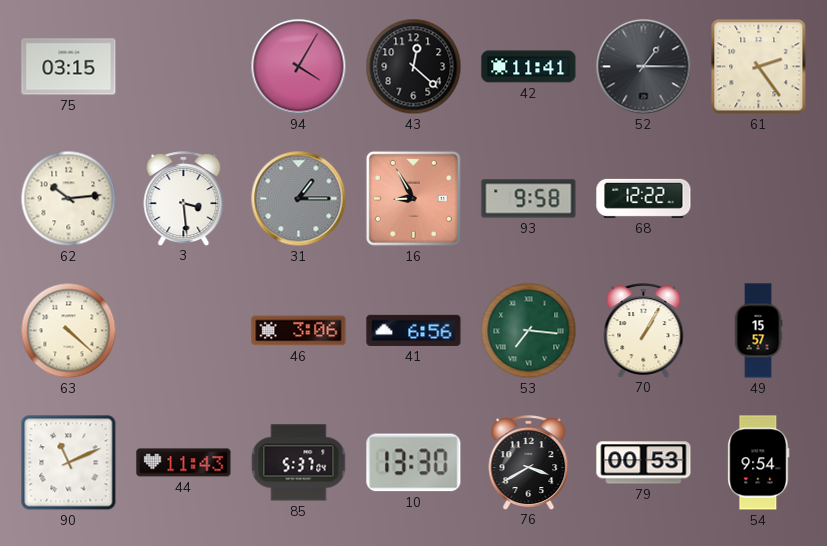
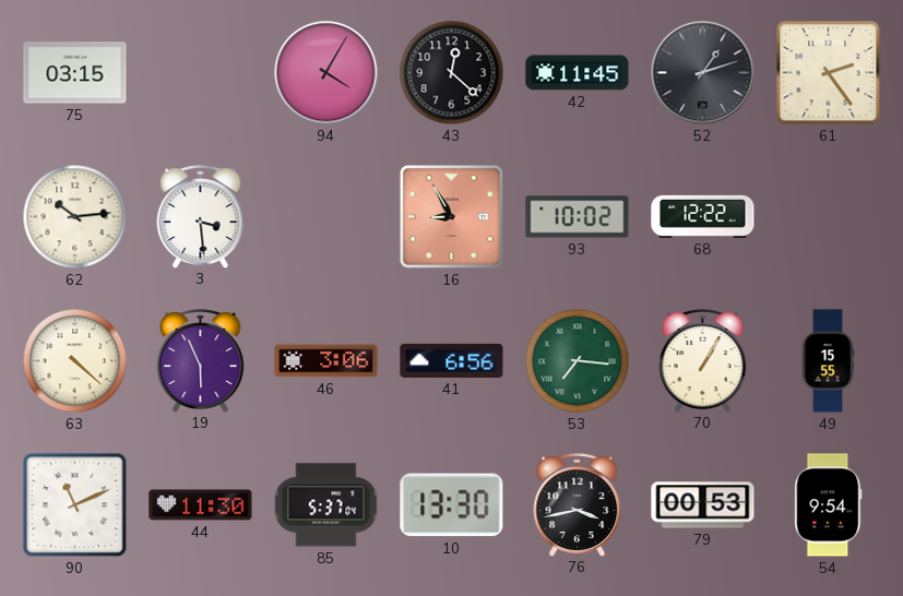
42: 11:41 -> 11:45
52: 1:15 -> 1:12
31: 1:15 -> none
93: 9:58 -> 10:02
19: none -> 5:56
49: 15:57 -> 15:55
44: 11:43 -> 11:30
76: 3:40 -> 3:43
